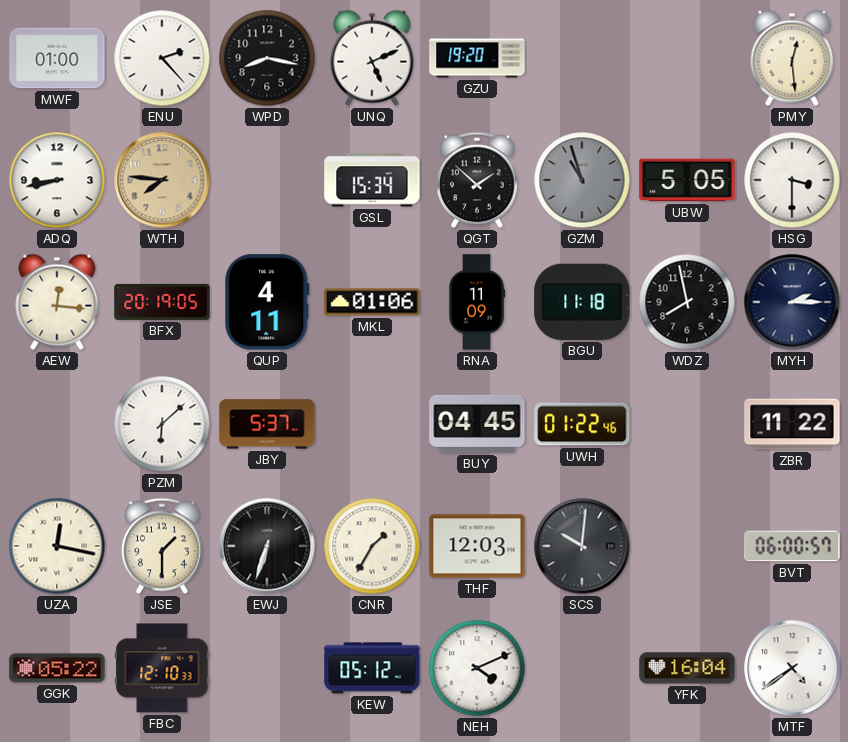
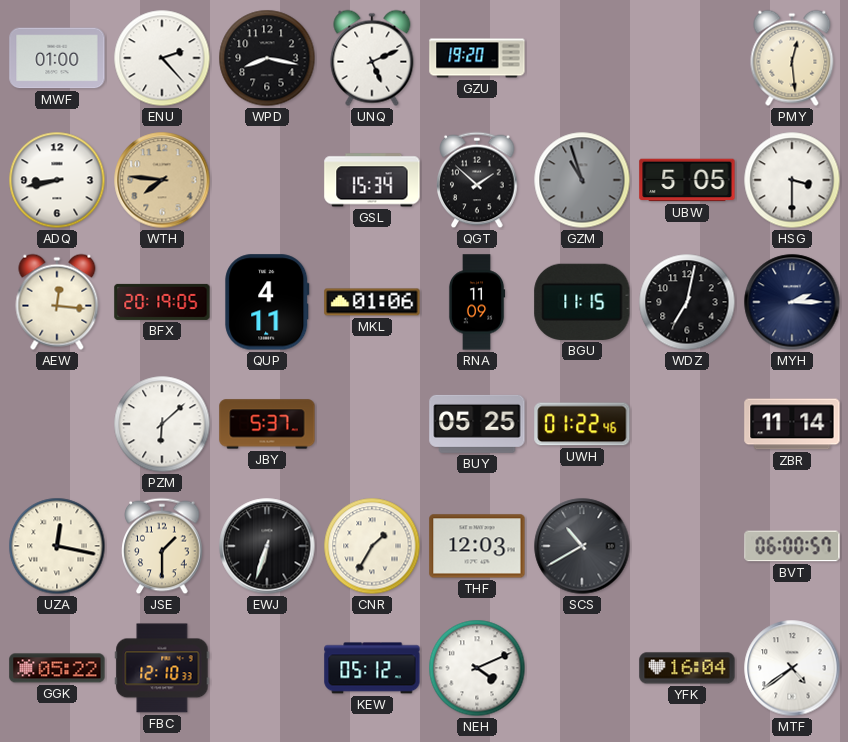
BGU: 11:18 -> 11:15
WDZ: 7:58 -> 7:02
BUY: 04:45 -> 05:25
ZBR: 11:22 -> 11:14
SCS: 10:01 -> 10:40
